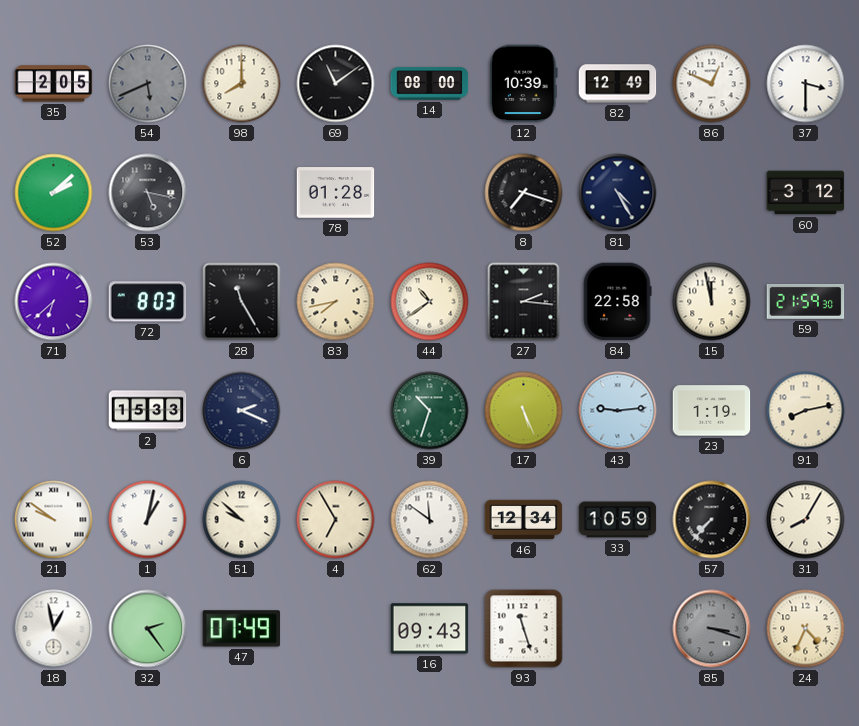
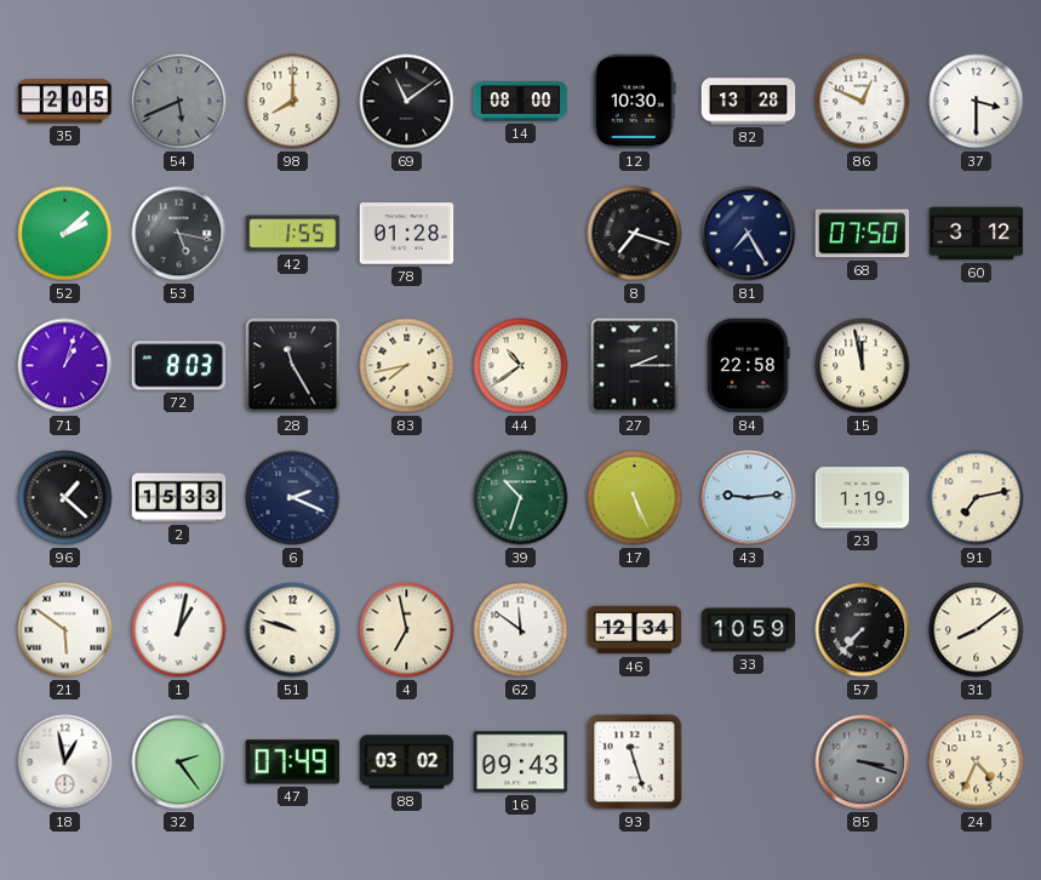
12: 10:39 -> 10:30
82: 12:49 -> 13:28
42: none -> 1:55
81: 4:25 -> 7:25
68: none -> 07:50
71: 6:38 -> 1:03
27: 2:16 -> 2:15
59: 21:59 -> none
96: none -> 1:22
91: 8:13 -> 7:13
21: 9:51 -> 5:51
51: 9:52 -> 9:48
4: 6:55 -> 6:58
31: 8:05 -> 8:09
88: none -> 03:02
